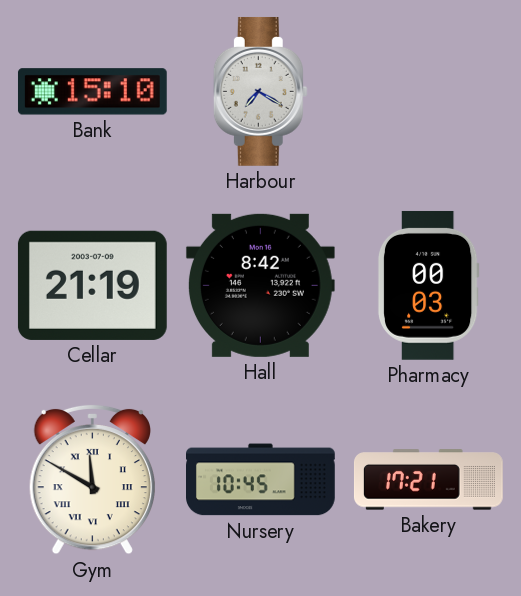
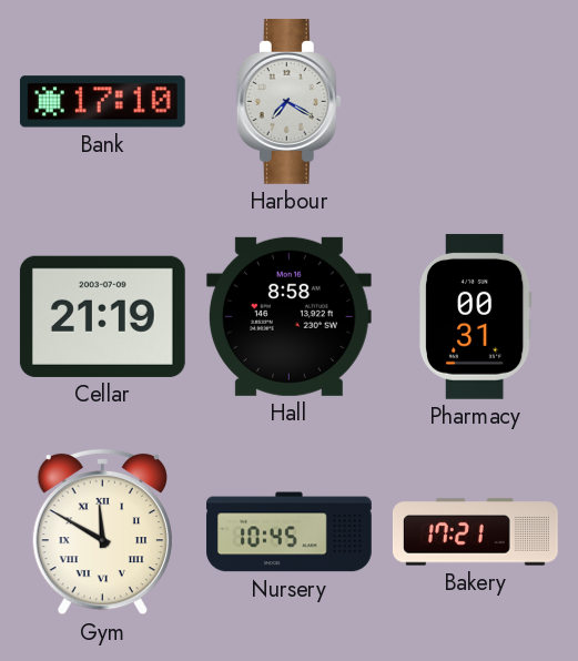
Bank: 15:10 -> 17:10
Hall: 8:42 -> 8:58
Pharmacy: 00:03 -> 00:31
